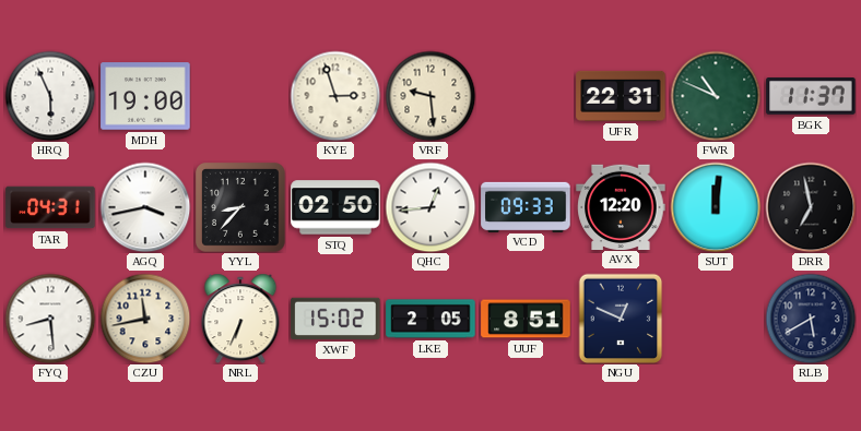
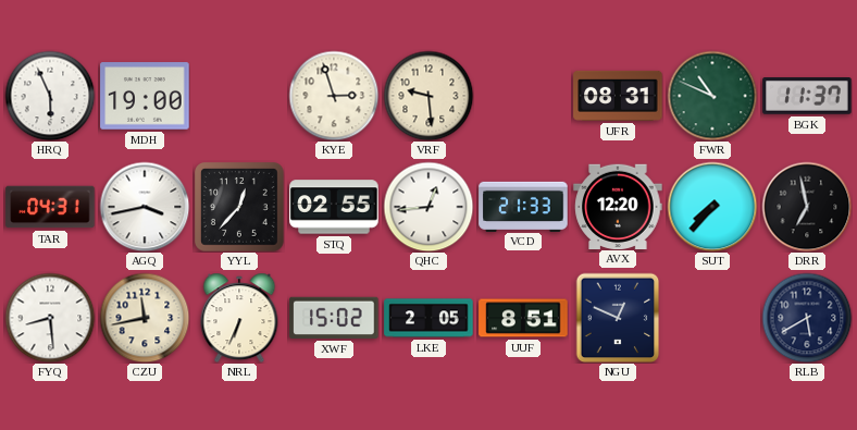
UFR: 22:31 -> 08:31
YYL: 8:37 -> 12:37
STQ: 02:50 -> 02:55
VCD: 09:33 -> 21:33
SUT: 12:01 -> 7:37
